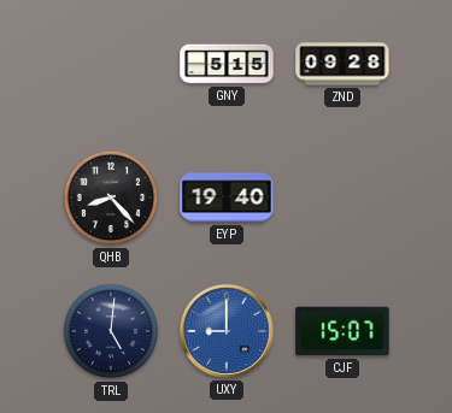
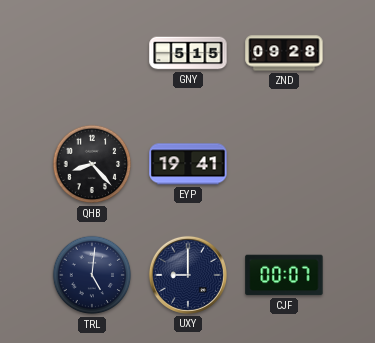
EYP: 19:40 -> 19:41
UXY dial: blue -> navy
CJF: 15:07 -> 00:07
